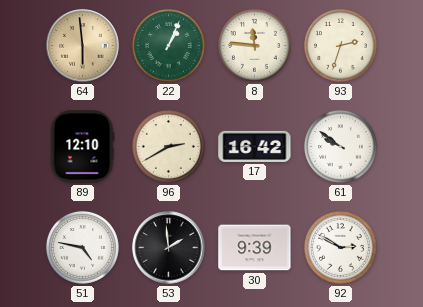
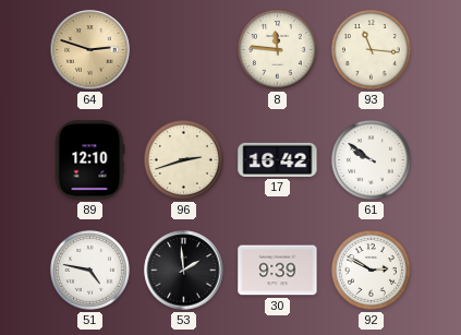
64: 5:59 -> 2:48
22: 1:04 -> none
93: 2:33 -> 11:16
96: 2:40 -> 2:42
